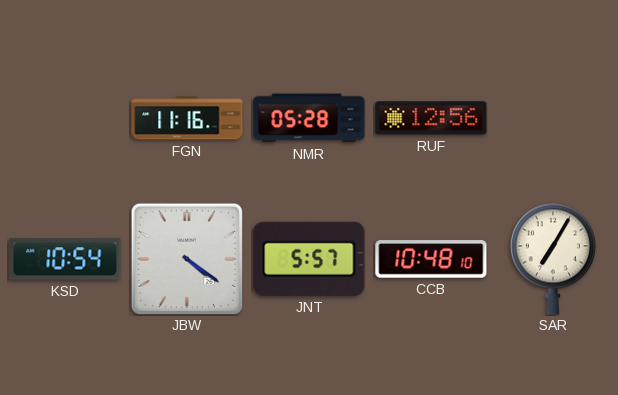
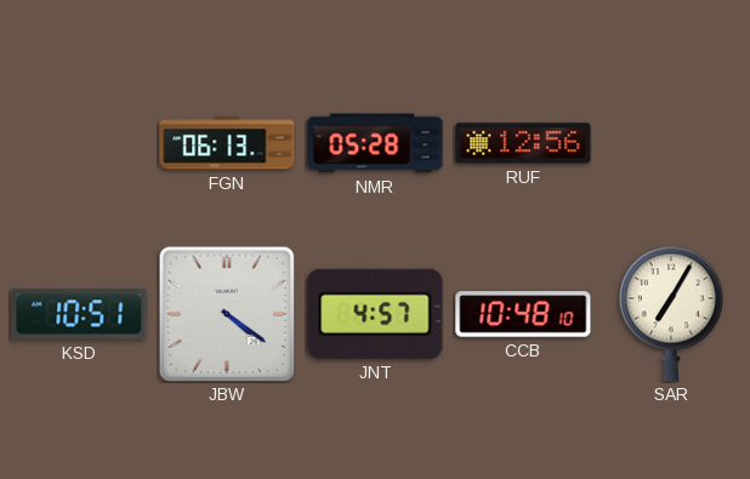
FGN: 11:16 -> 06:13
KSD: 10:54 -> 10:51
JNT: 5:57 -> 4:57
